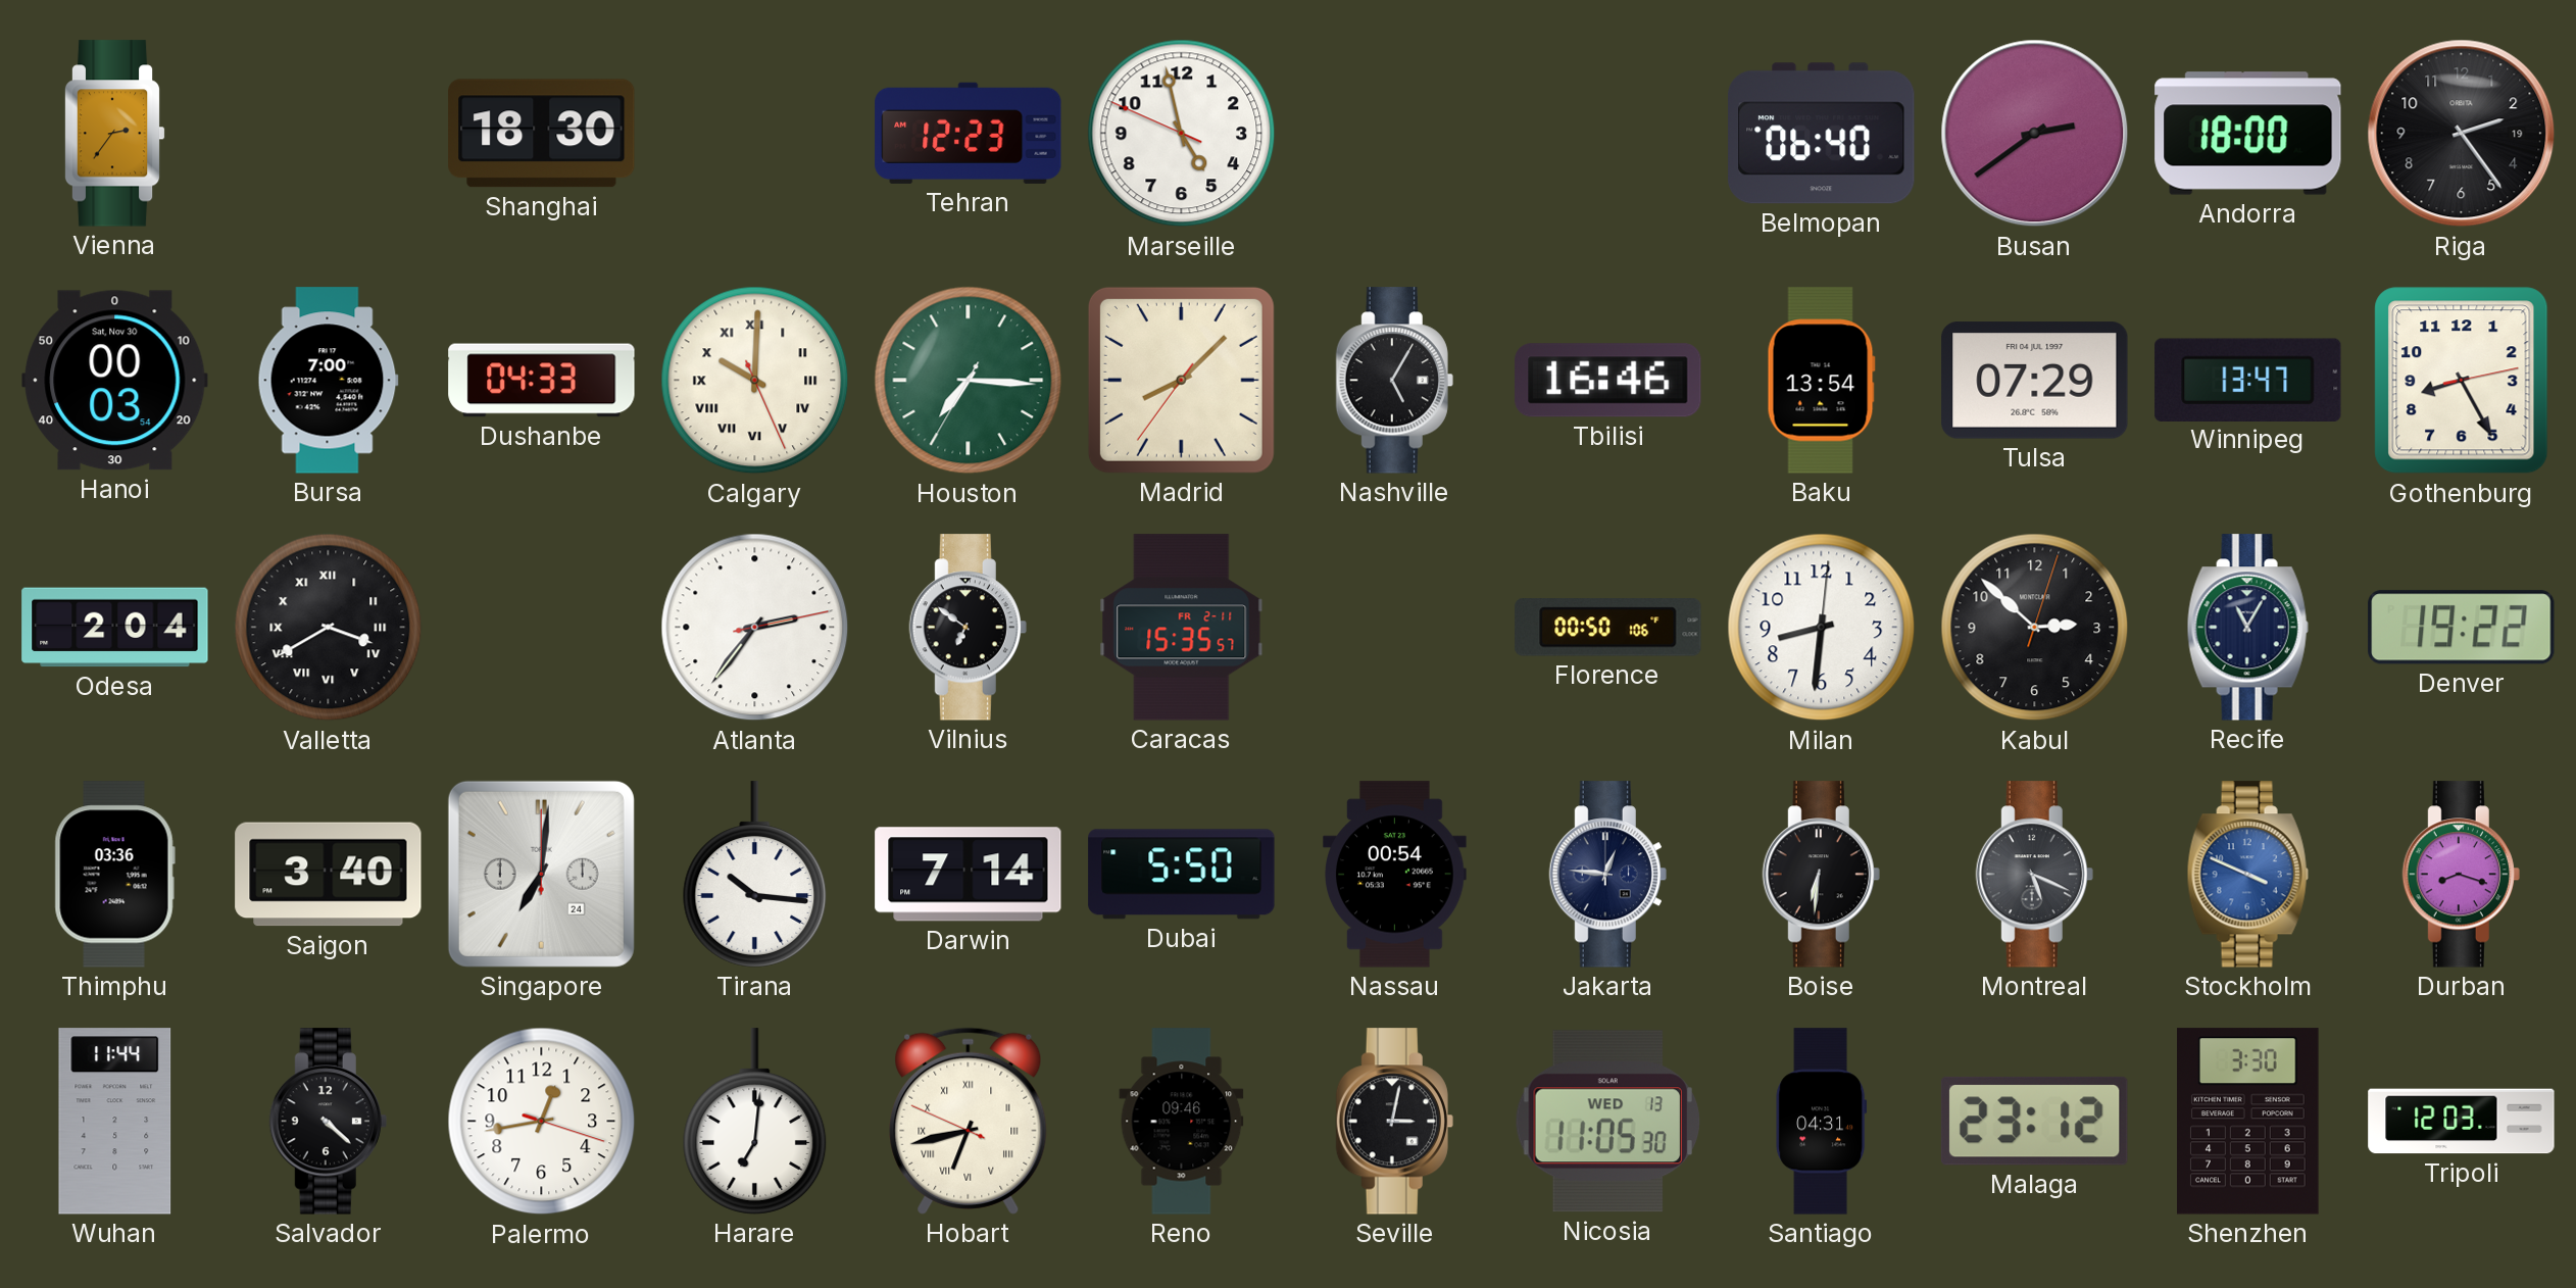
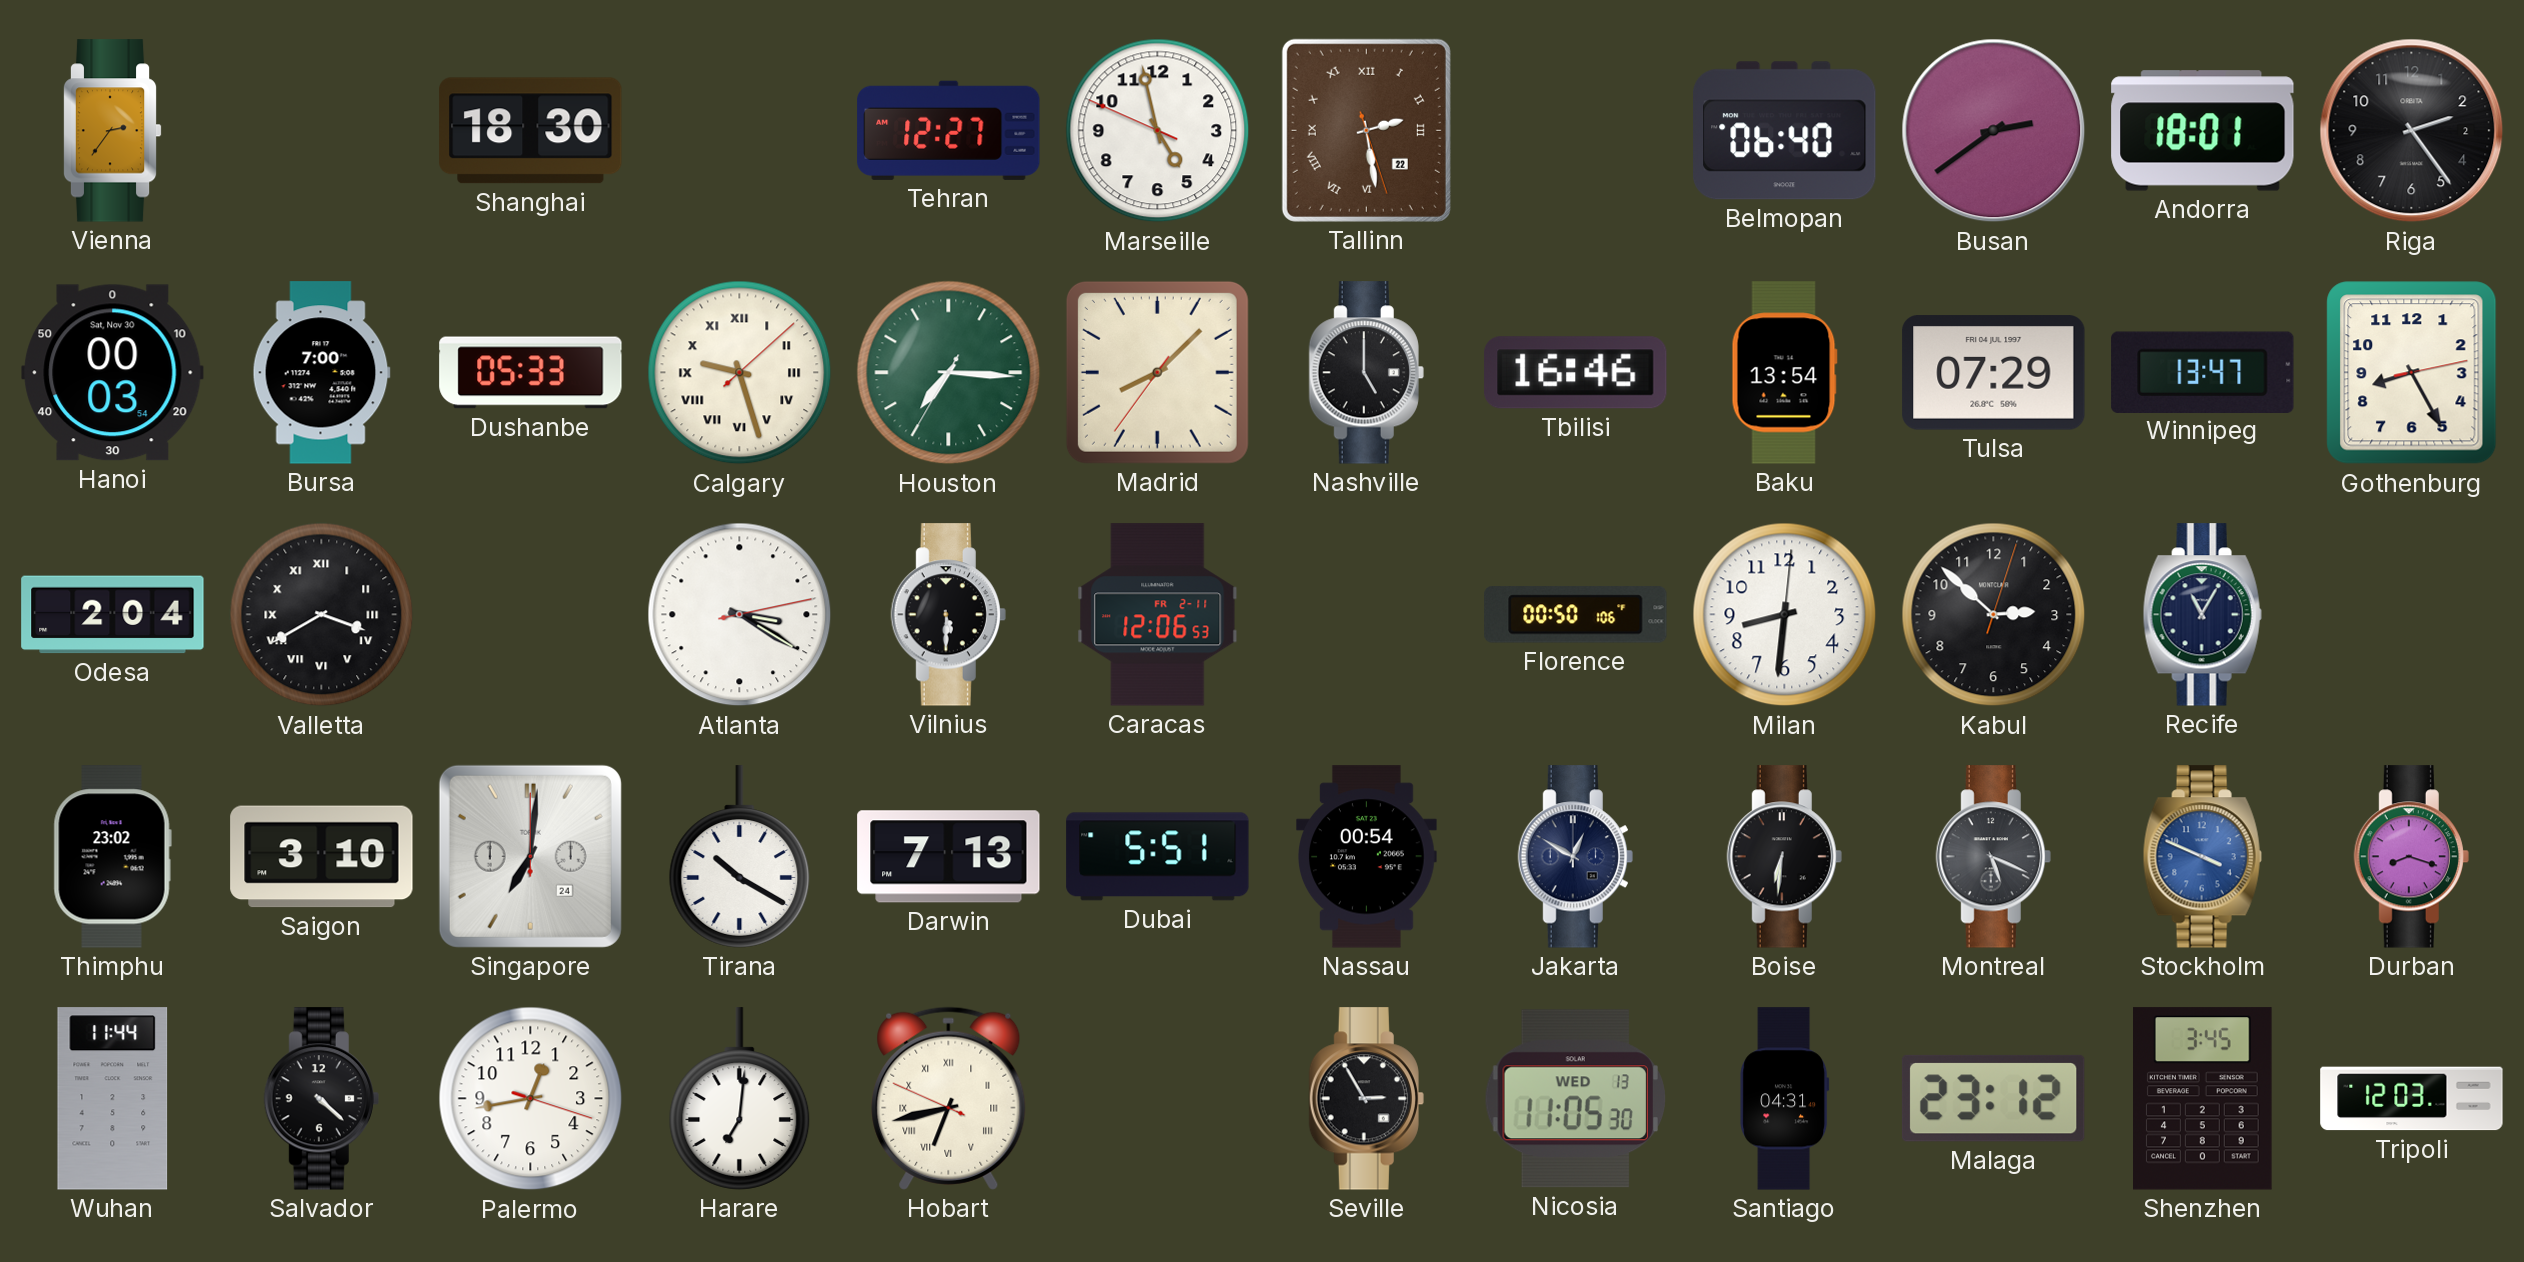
Tehran: 12:23 -> 12:27
Tallinn: none -> 2:28
Andorra: 18:00 -> 18:01
Riga date: 19 -> 2
Dushanbe: 04:33 -> 05:33
Calgary: 10:00 -> 9:27
Nashville: 5:05 -> 5:00
Atlanta: 2:36 -> 3:20
Vilnius: 6:51 -> 5:30
Caracas: 15:35 -> 12:06
Denver: 19:22 -> none
Thimphu: 03:36 -> 23:02
Saigon: 3:40 -> 3:10
Tirana: 10:16 -> 10:20
Darwin: 7:14 -> 7:13
Dubai: 5:50 -> 5:51
Jakarta: 12:46 -> 12:50
Reno: 09:46 -> none
Seville: 3:02 -> 2:55
Shenzhen: 3:30 -> 3:45
